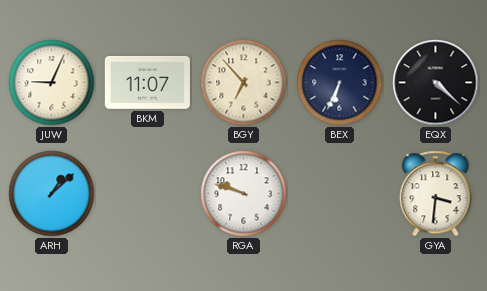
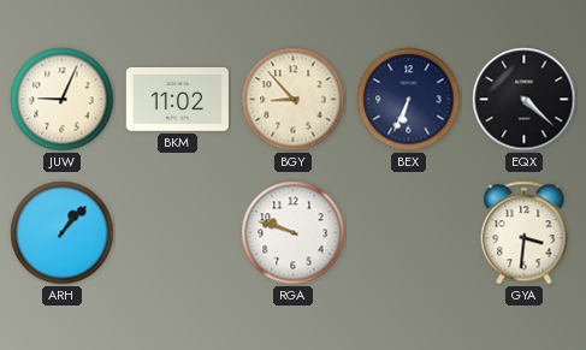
BKM: 11:07 -> 11:02
BGY: 6:53 -> 8:53
ARH: 1:08 -> 1:07
